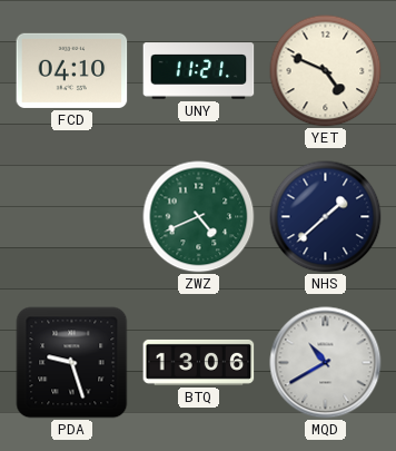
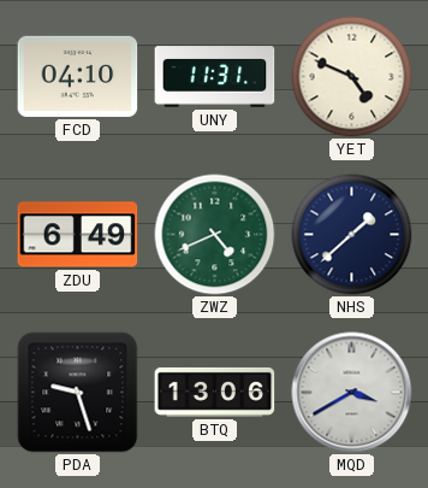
UNY: 11:21 -> 11:31
ZDU: none -> 6:49
MQD: 10:40 -> 3:40
